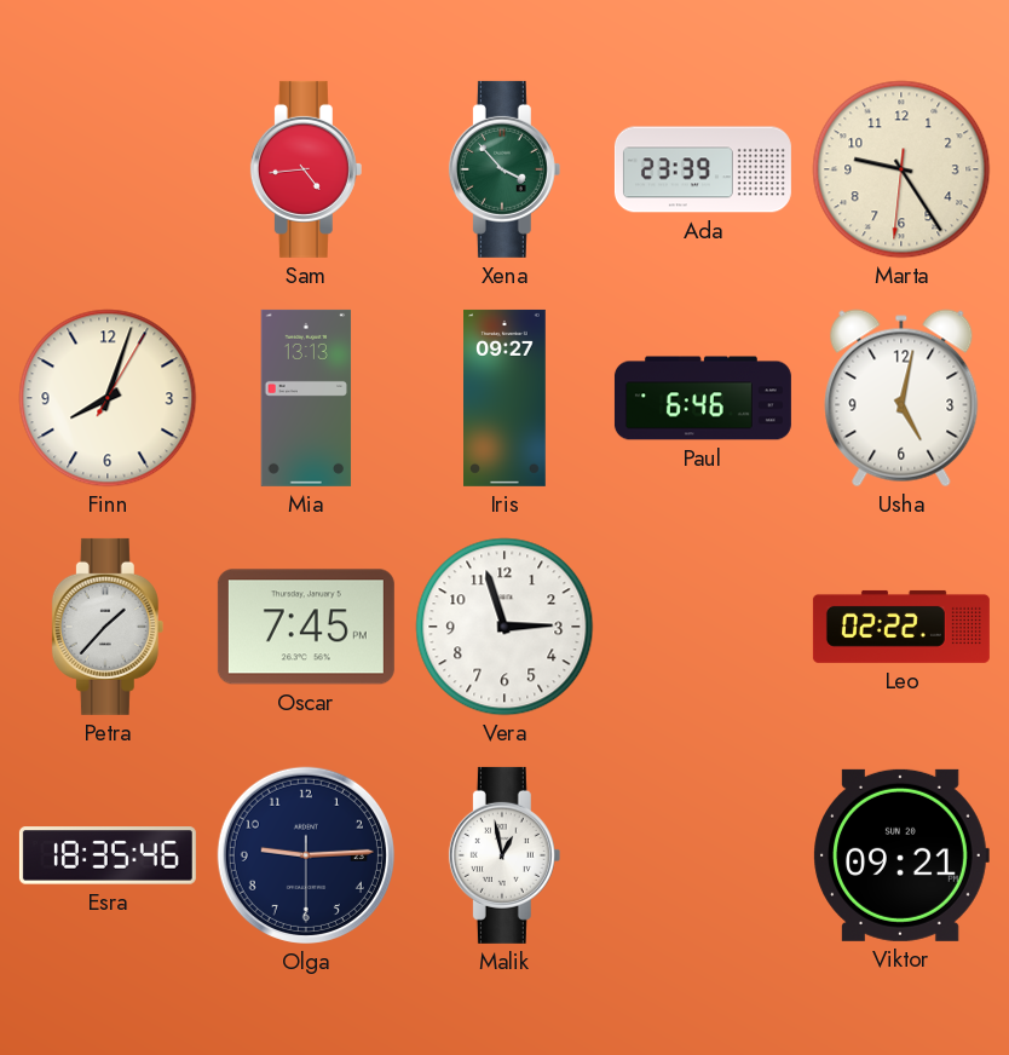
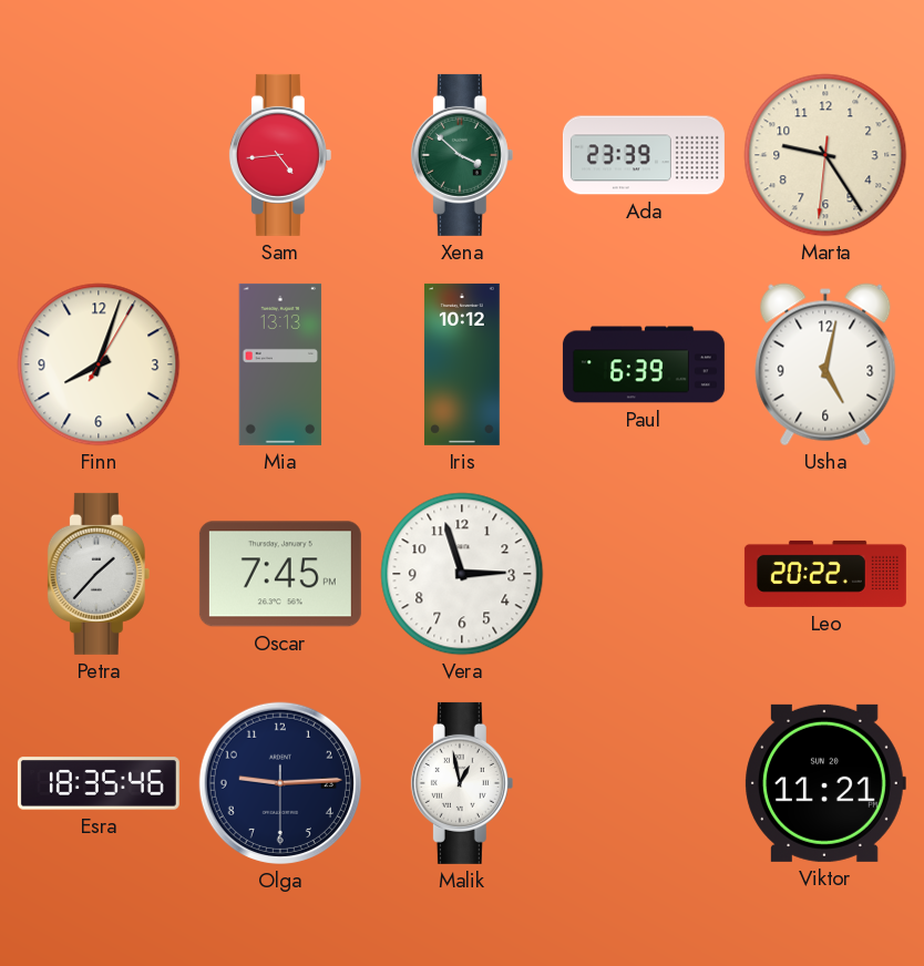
Xena: 3:53 -> 3:52
Iris: 09:27 -> 10:12
Paul: 6:46 -> 6:39
Leo: 02:22 -> 20:22
Viktor: 09:21 -> 11:21
